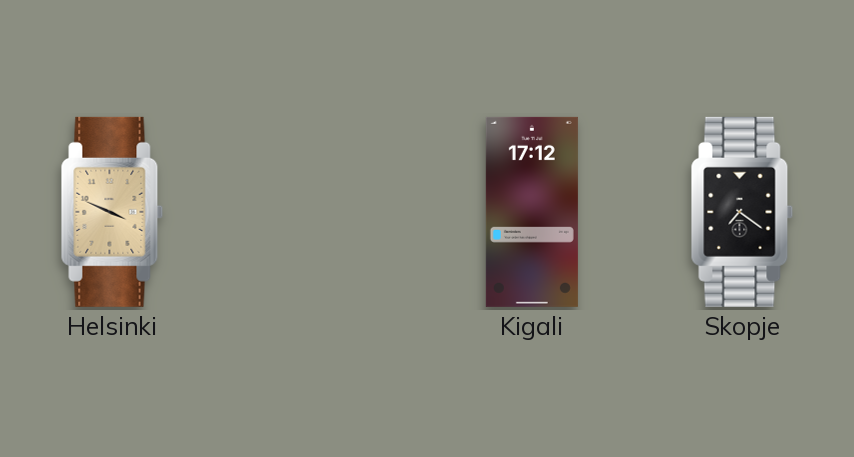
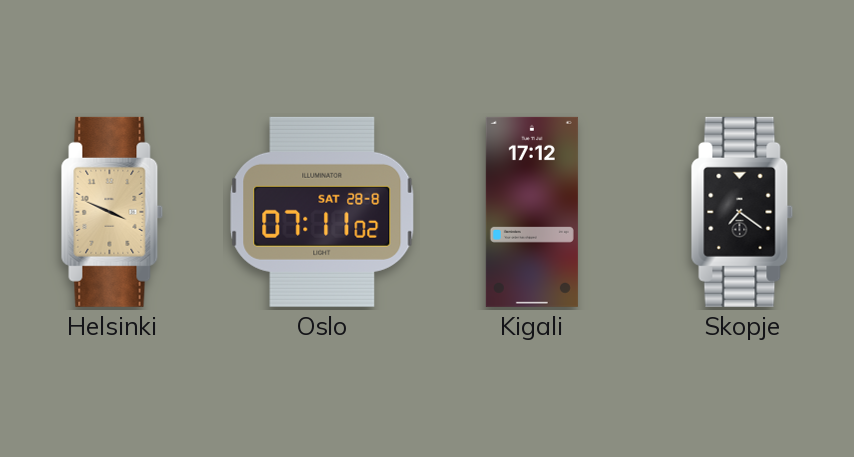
Oslo: none -> 07:11
